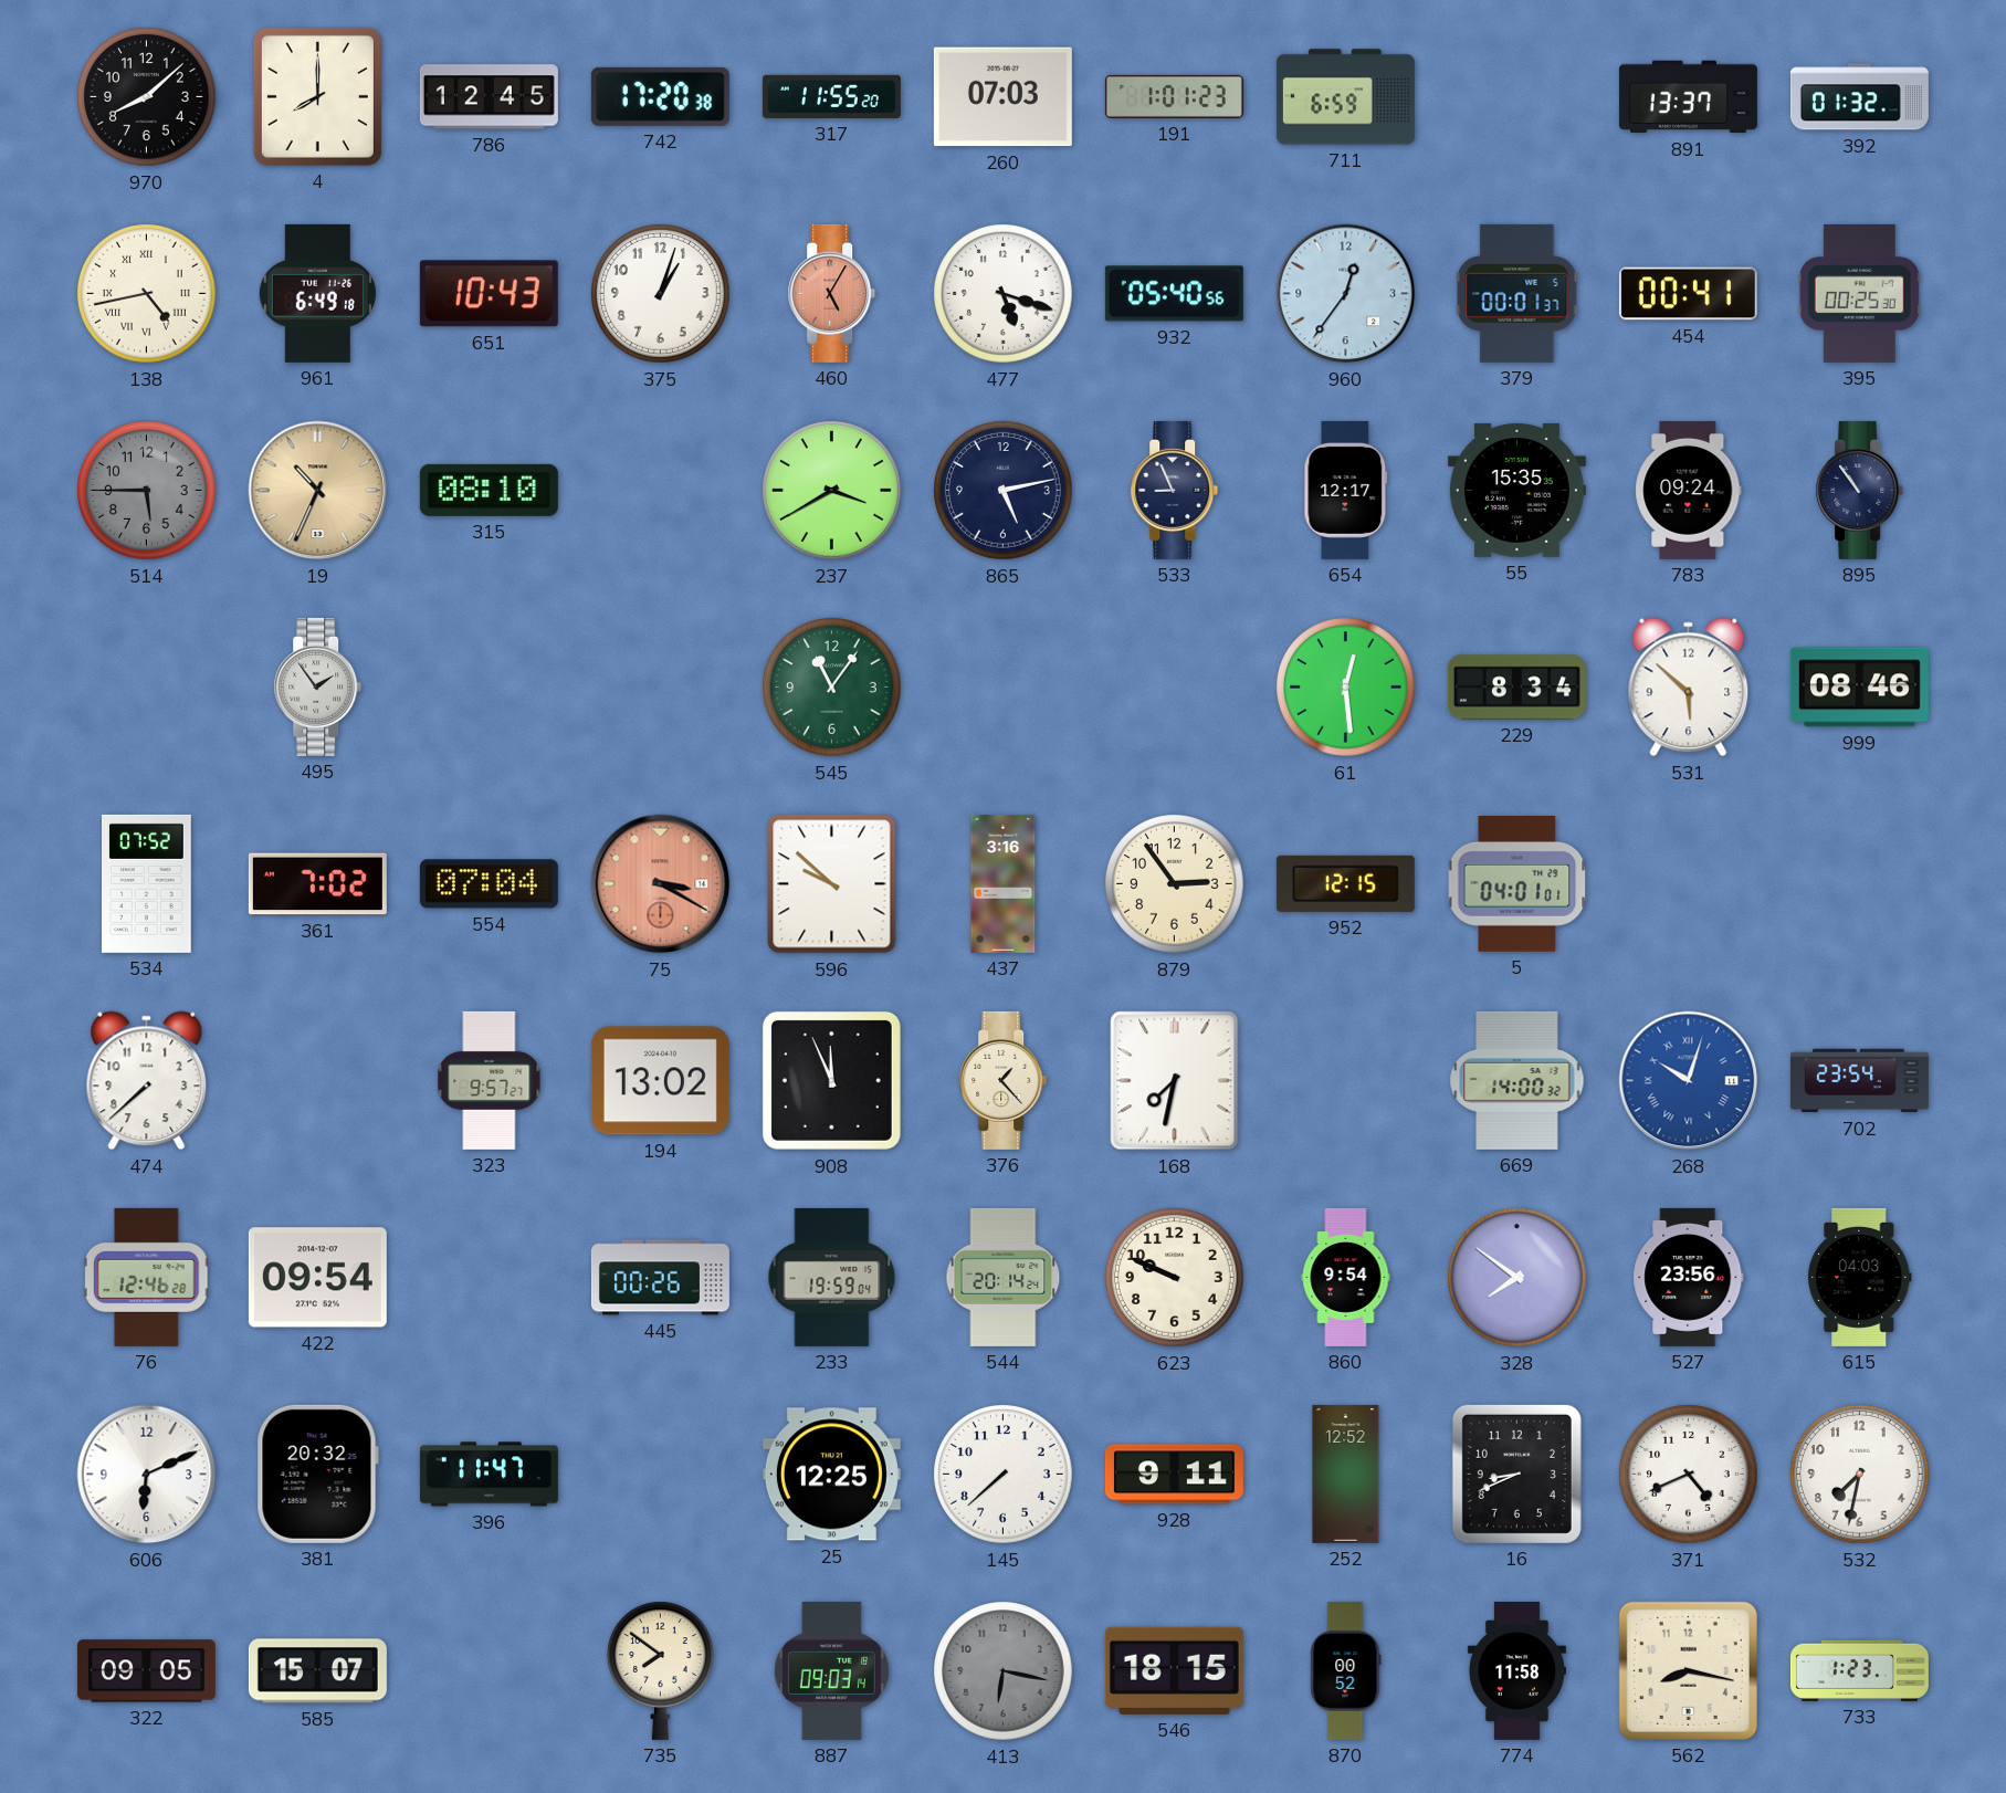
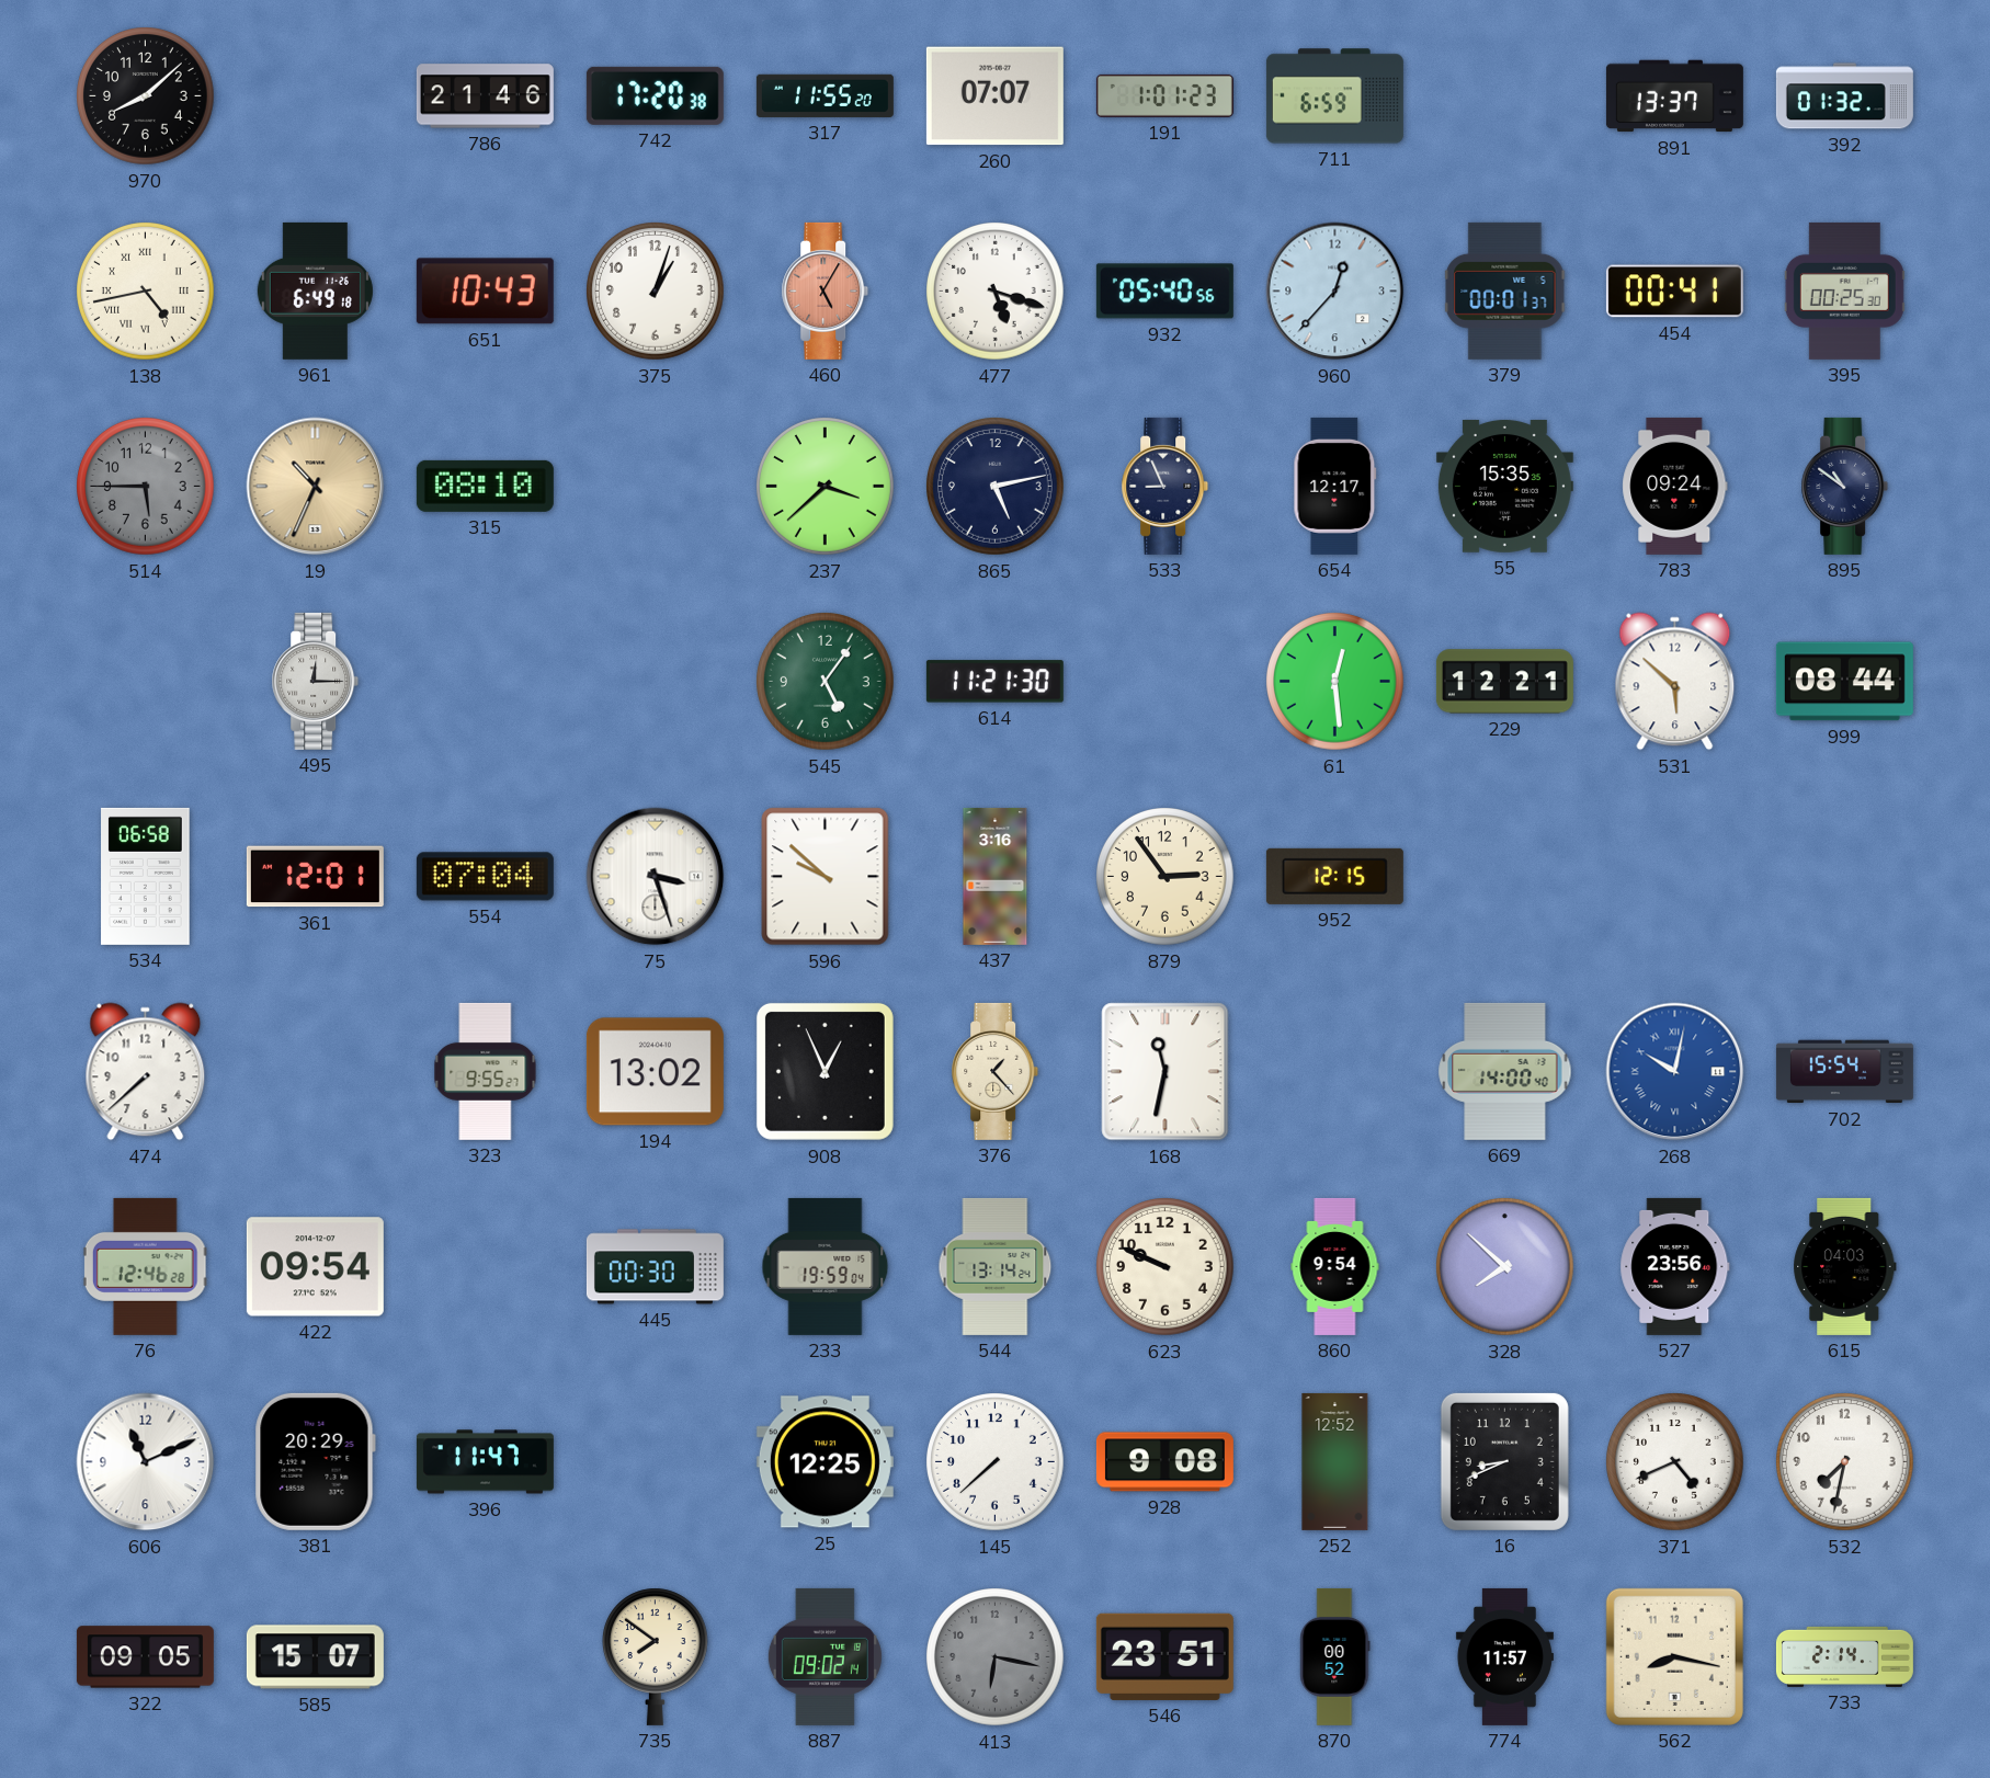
4: 8:00 -> none
786: 12:45 -> 21:46
260: 07:03 -> 07:07
960: 12:36 -> 12:37
237: 3:40 -> 3:38
895: 10:54 -> 10:51
495: 1:54 -> 12:15
545: 11:06 -> 5:06
614: none -> 11:21
229: 8:34 -> 12:21
999: 08:46 -> 08:44
534: 07:52 -> 06:58
361: 7:02 -> 12:01
75: 3:20 -> 3:27
75 dial: salmon -> white
5: 04:01 -> none
323: 9:57 -> 9:55
908: 11:56 -> 12:56
168: 7:32 -> 11:32
669: 14:00:32 -> 14:00:40
268: 10:03 -> 10:02
702: 23:54 -> 15:54
445: 00:26 -> 00:30
544: 20:14 -> 13:14
328: 7:51 -> 7:52
606: 6:11 -> 11:11
381: 20:32 -> 20:29
928: 9:11 -> 9:08
887: 09:03 -> 09:02
546: 18:15 -> 23:51
774: 11:58 -> 11:57
733: 1:23 -> 2:14
